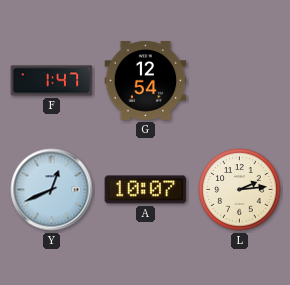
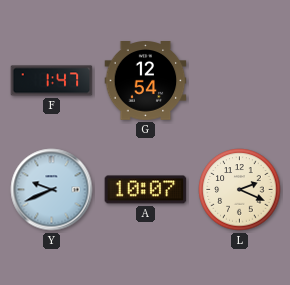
Y: 12:41 -> 9:41
L: 2:14 -> 2:19
